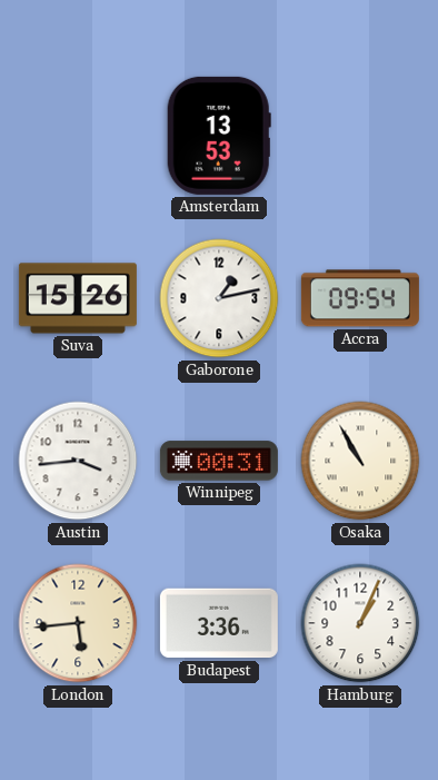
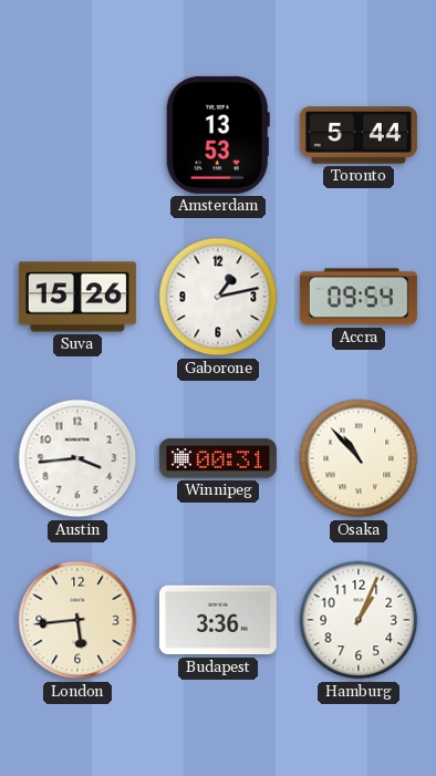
Toronto: none -> 5:44
Osaka: 10:55 -> 10:53
